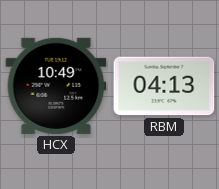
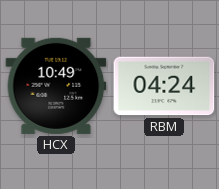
RBM: 04:13 -> 04:24
